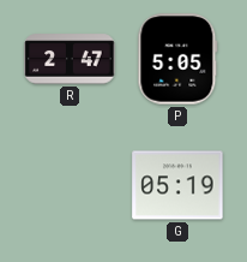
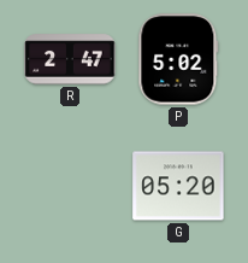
P: 5:05 -> 5:02
G: 05:19 -> 05:20
